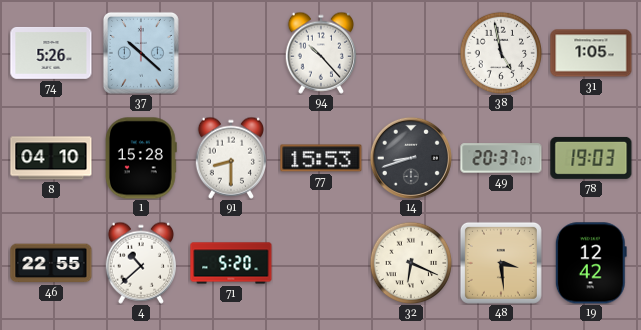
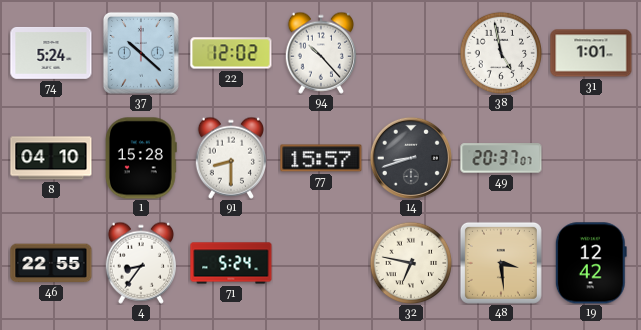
74: 5:26 -> 5:24
22: none -> 12:02
31: 1:05 -> 1:01
77: 15:53 -> 15:57
78: 19:03 -> none
4: 10:38 -> 8:36
71: 5:20 -> 5:24
32: 6:19 -> 6:47
